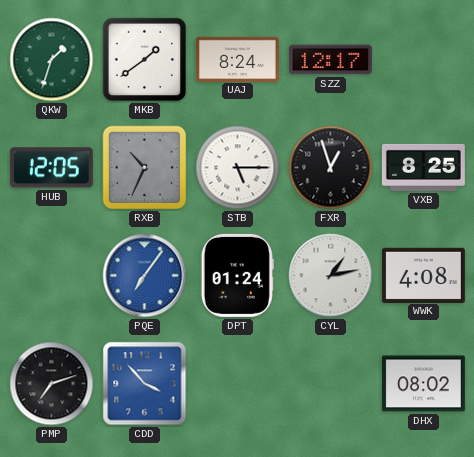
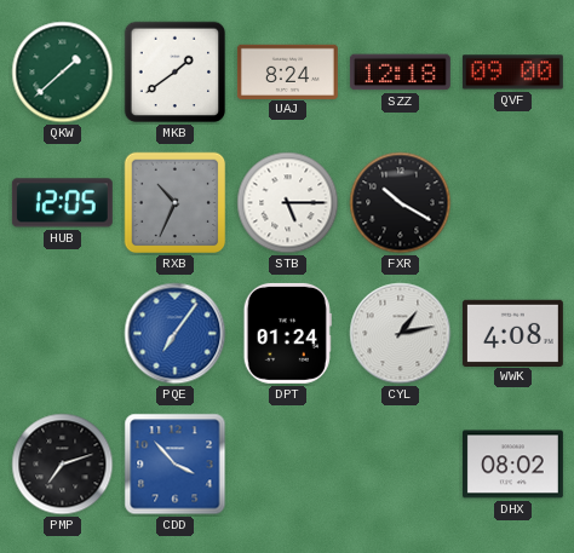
QKW: 1:33 -> 1:38
SZZ: 12:17 -> 12:18
QVF: none -> 09:00
FXR: 12:57 -> 10:20
VXB: 8:25 -> none
